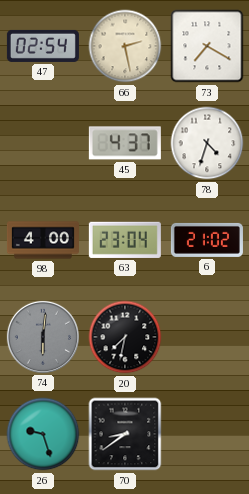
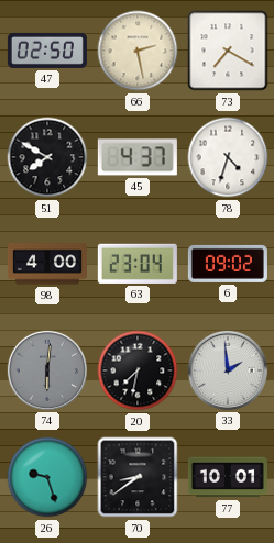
47: 02:54 -> 02:50
51: none -> 7:50
6: 21:02 -> 09:02
33: none -> 1:59
77: none -> 10:01
